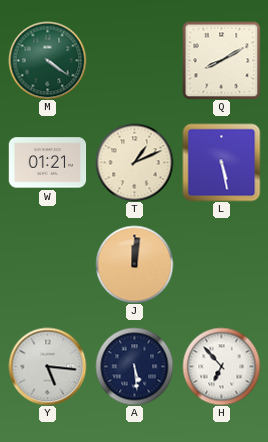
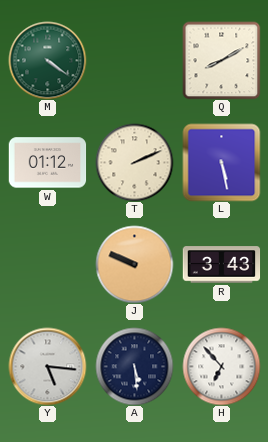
W: 01:21 -> 01:12
T: 1:11 -> 2:11
J: 12:01 -> 9:49
R: none -> 3:43
